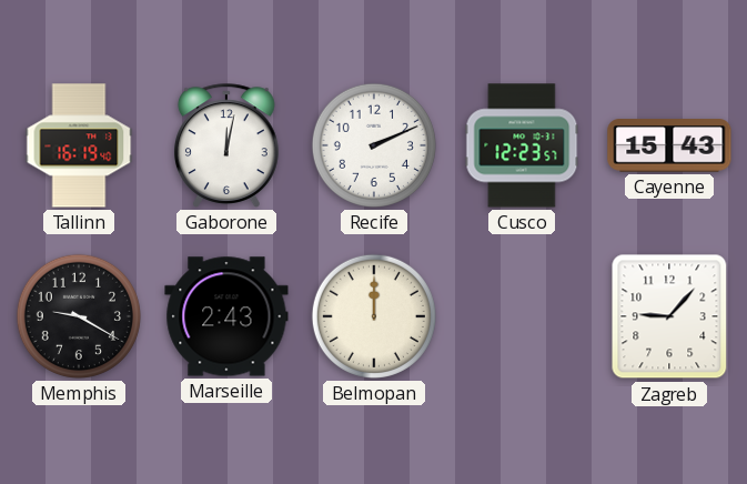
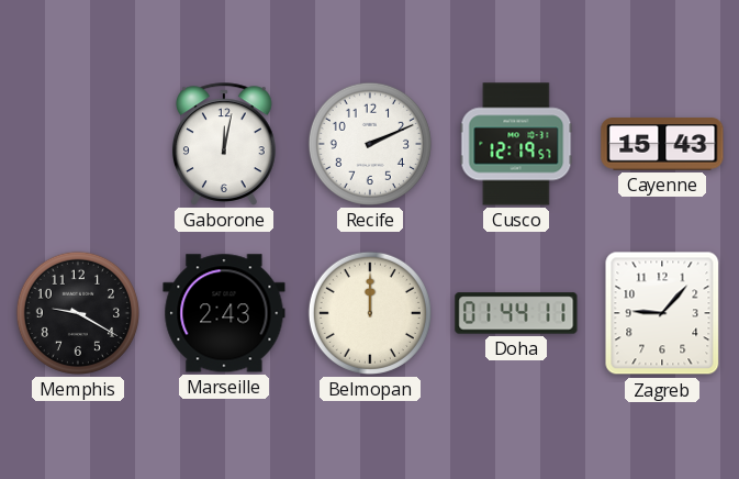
Tallinn: 16:19 -> none
Cusco: 12:23 -> 12:19
Doha: none -> 01:44
